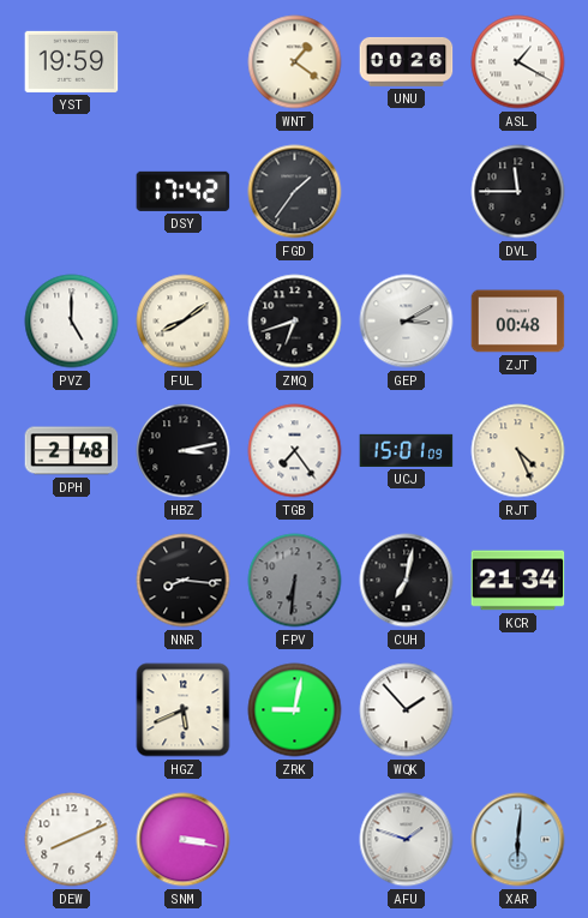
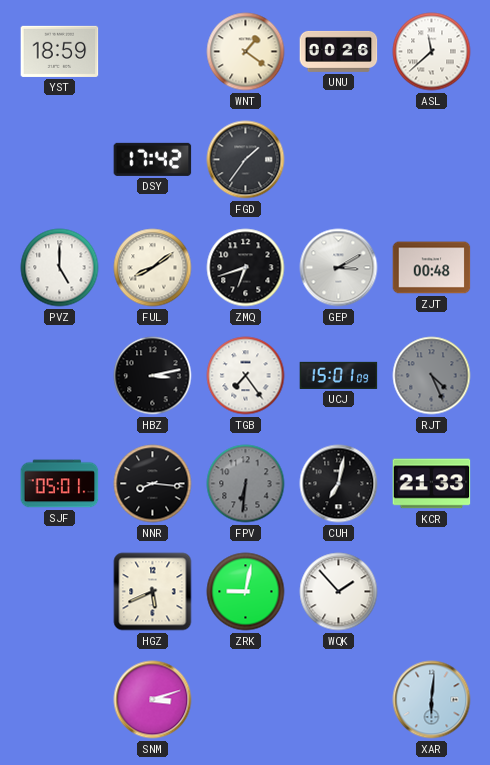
YST: 19:59 -> 18:59
ASL: 1:20 -> 11:38
DVL: 11:45 -> none
DPH: 2:48 -> none
RJT dial: cream -> grey
SJF: none -> 05:01
KCR: 21:34 -> 21:33
DEW: 8:11 -> none
SNM: 3:17 -> 3:12
AFU: 1:48 -> none
